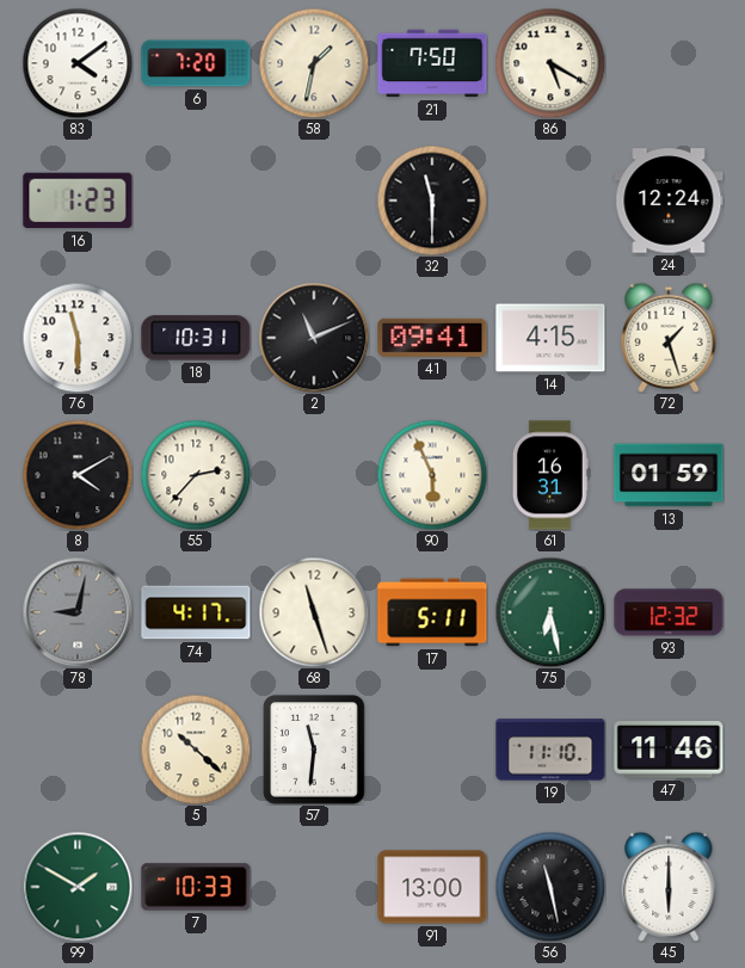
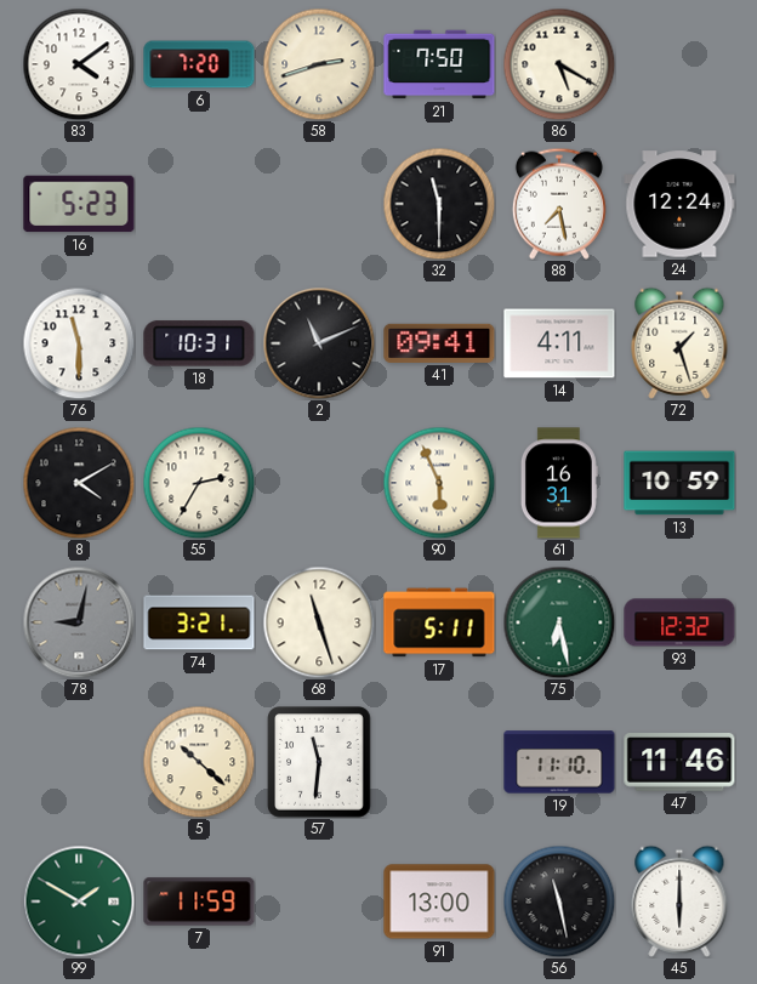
58: 1:32 -> 2:42
16: 1:23 -> 5:23
88: none -> 7:28
14: 4:15 -> 4:11
55: 2:37 -> 2:35
13: 01:59 -> 10:59
74: 4:17 -> 3:21
7: 10:33 -> 11:59
